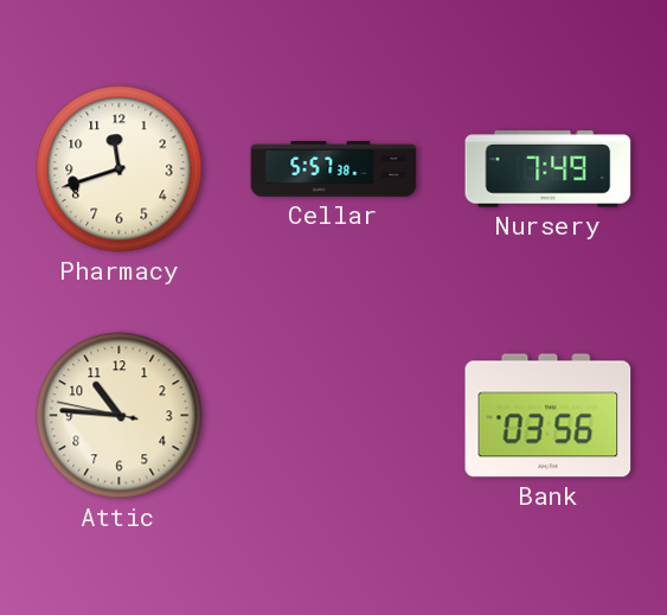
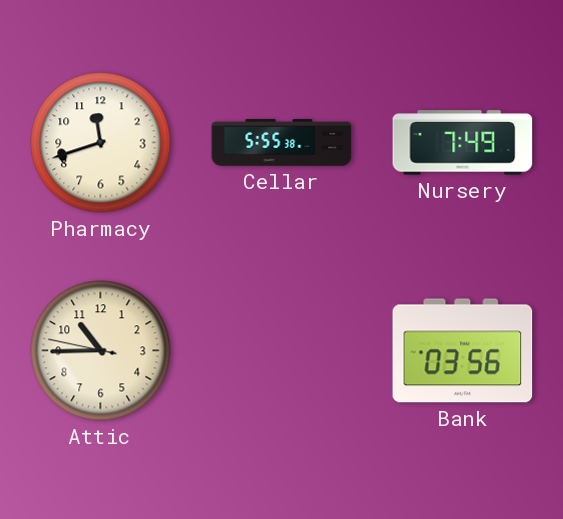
Cellar: 5:57 -> 5:55
Attic: 10:45 -> 10:44
